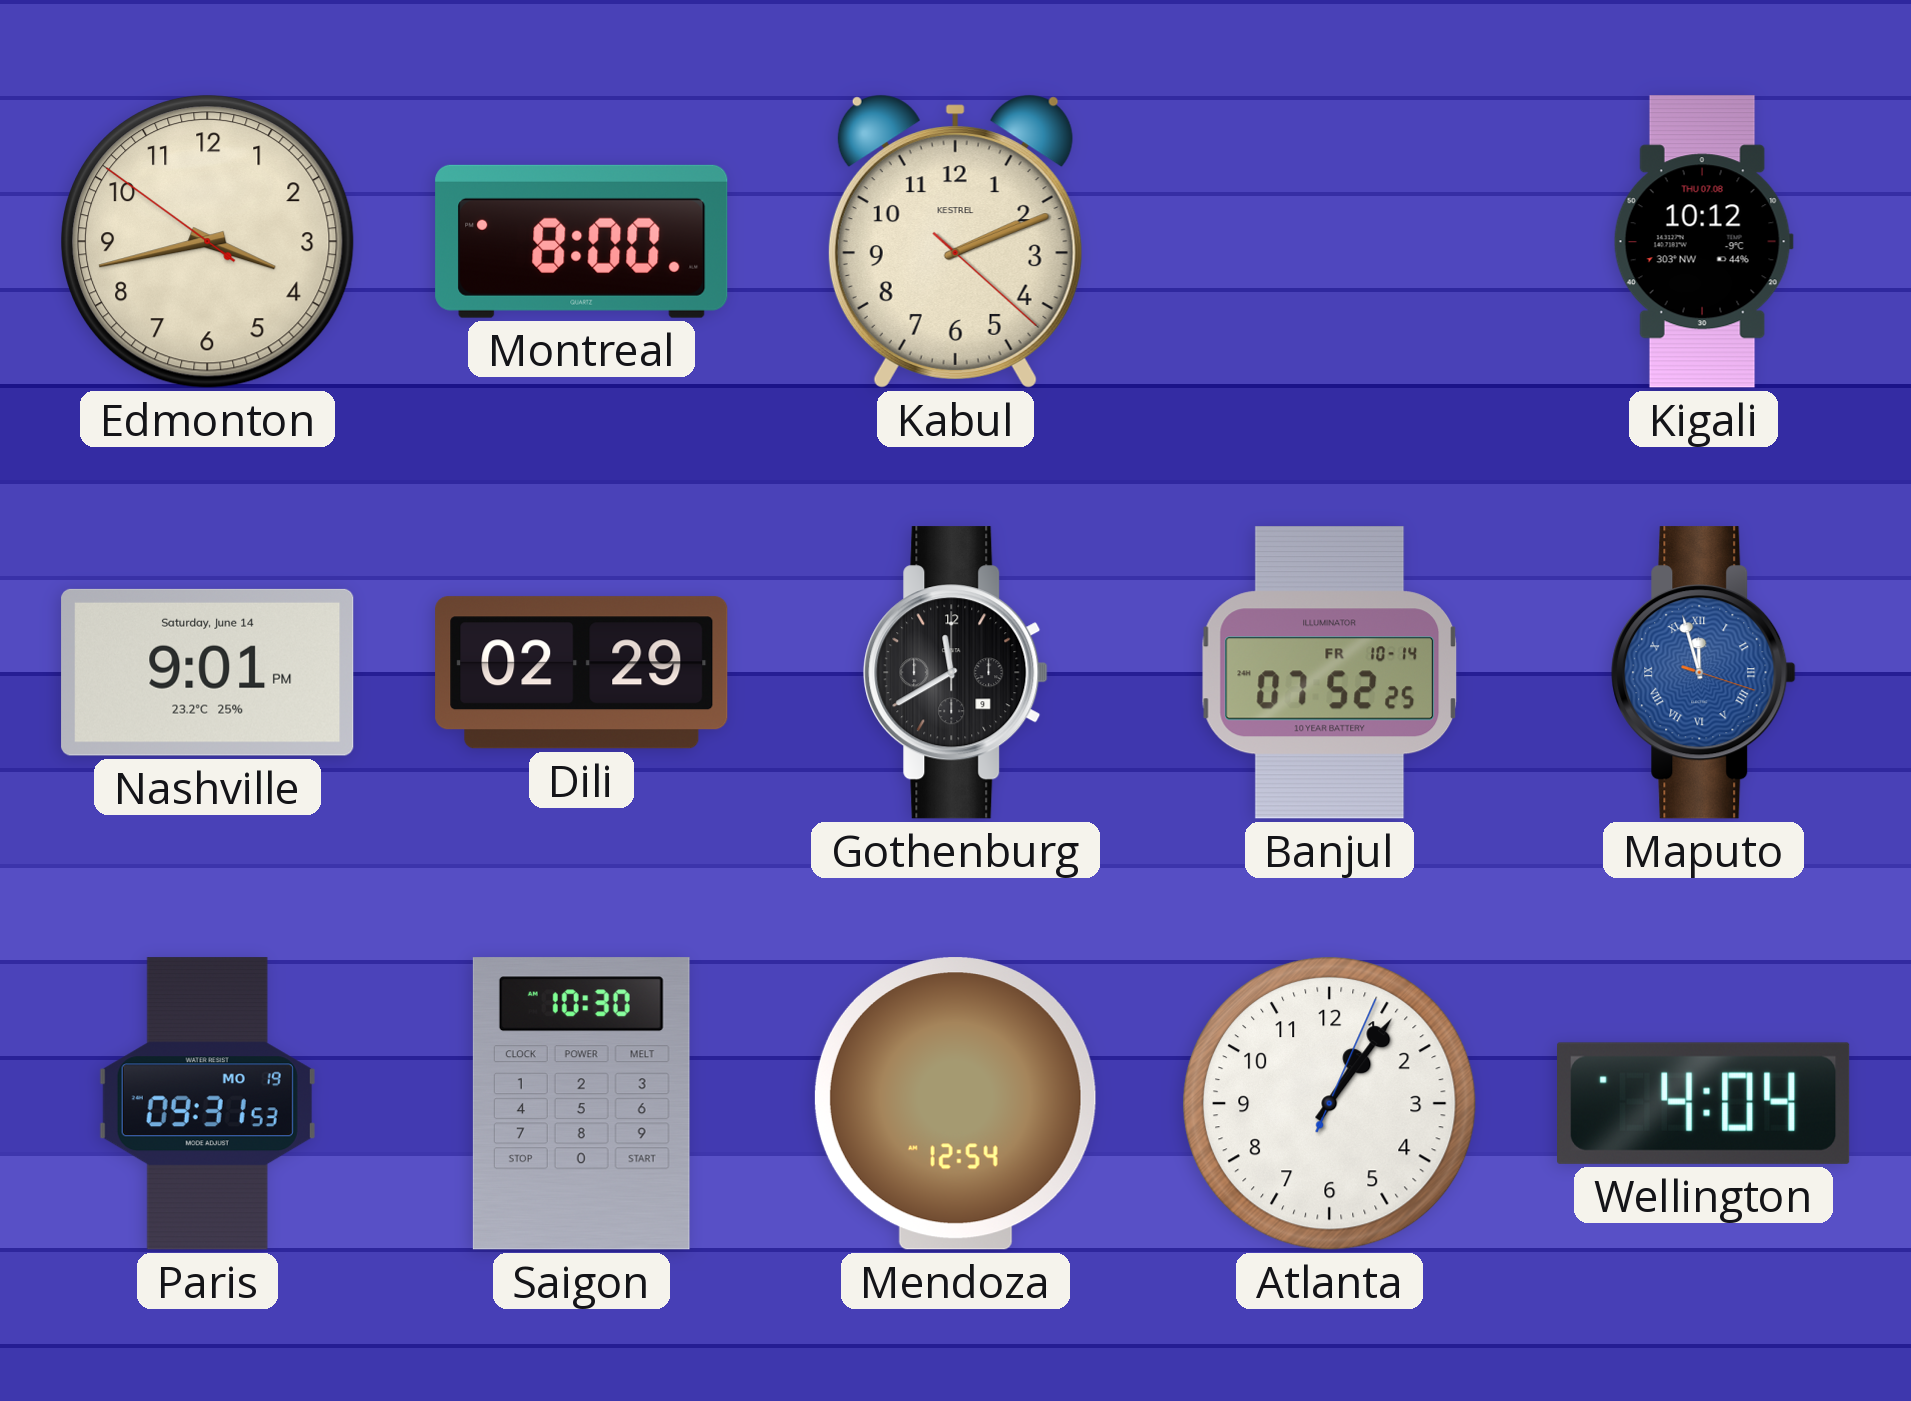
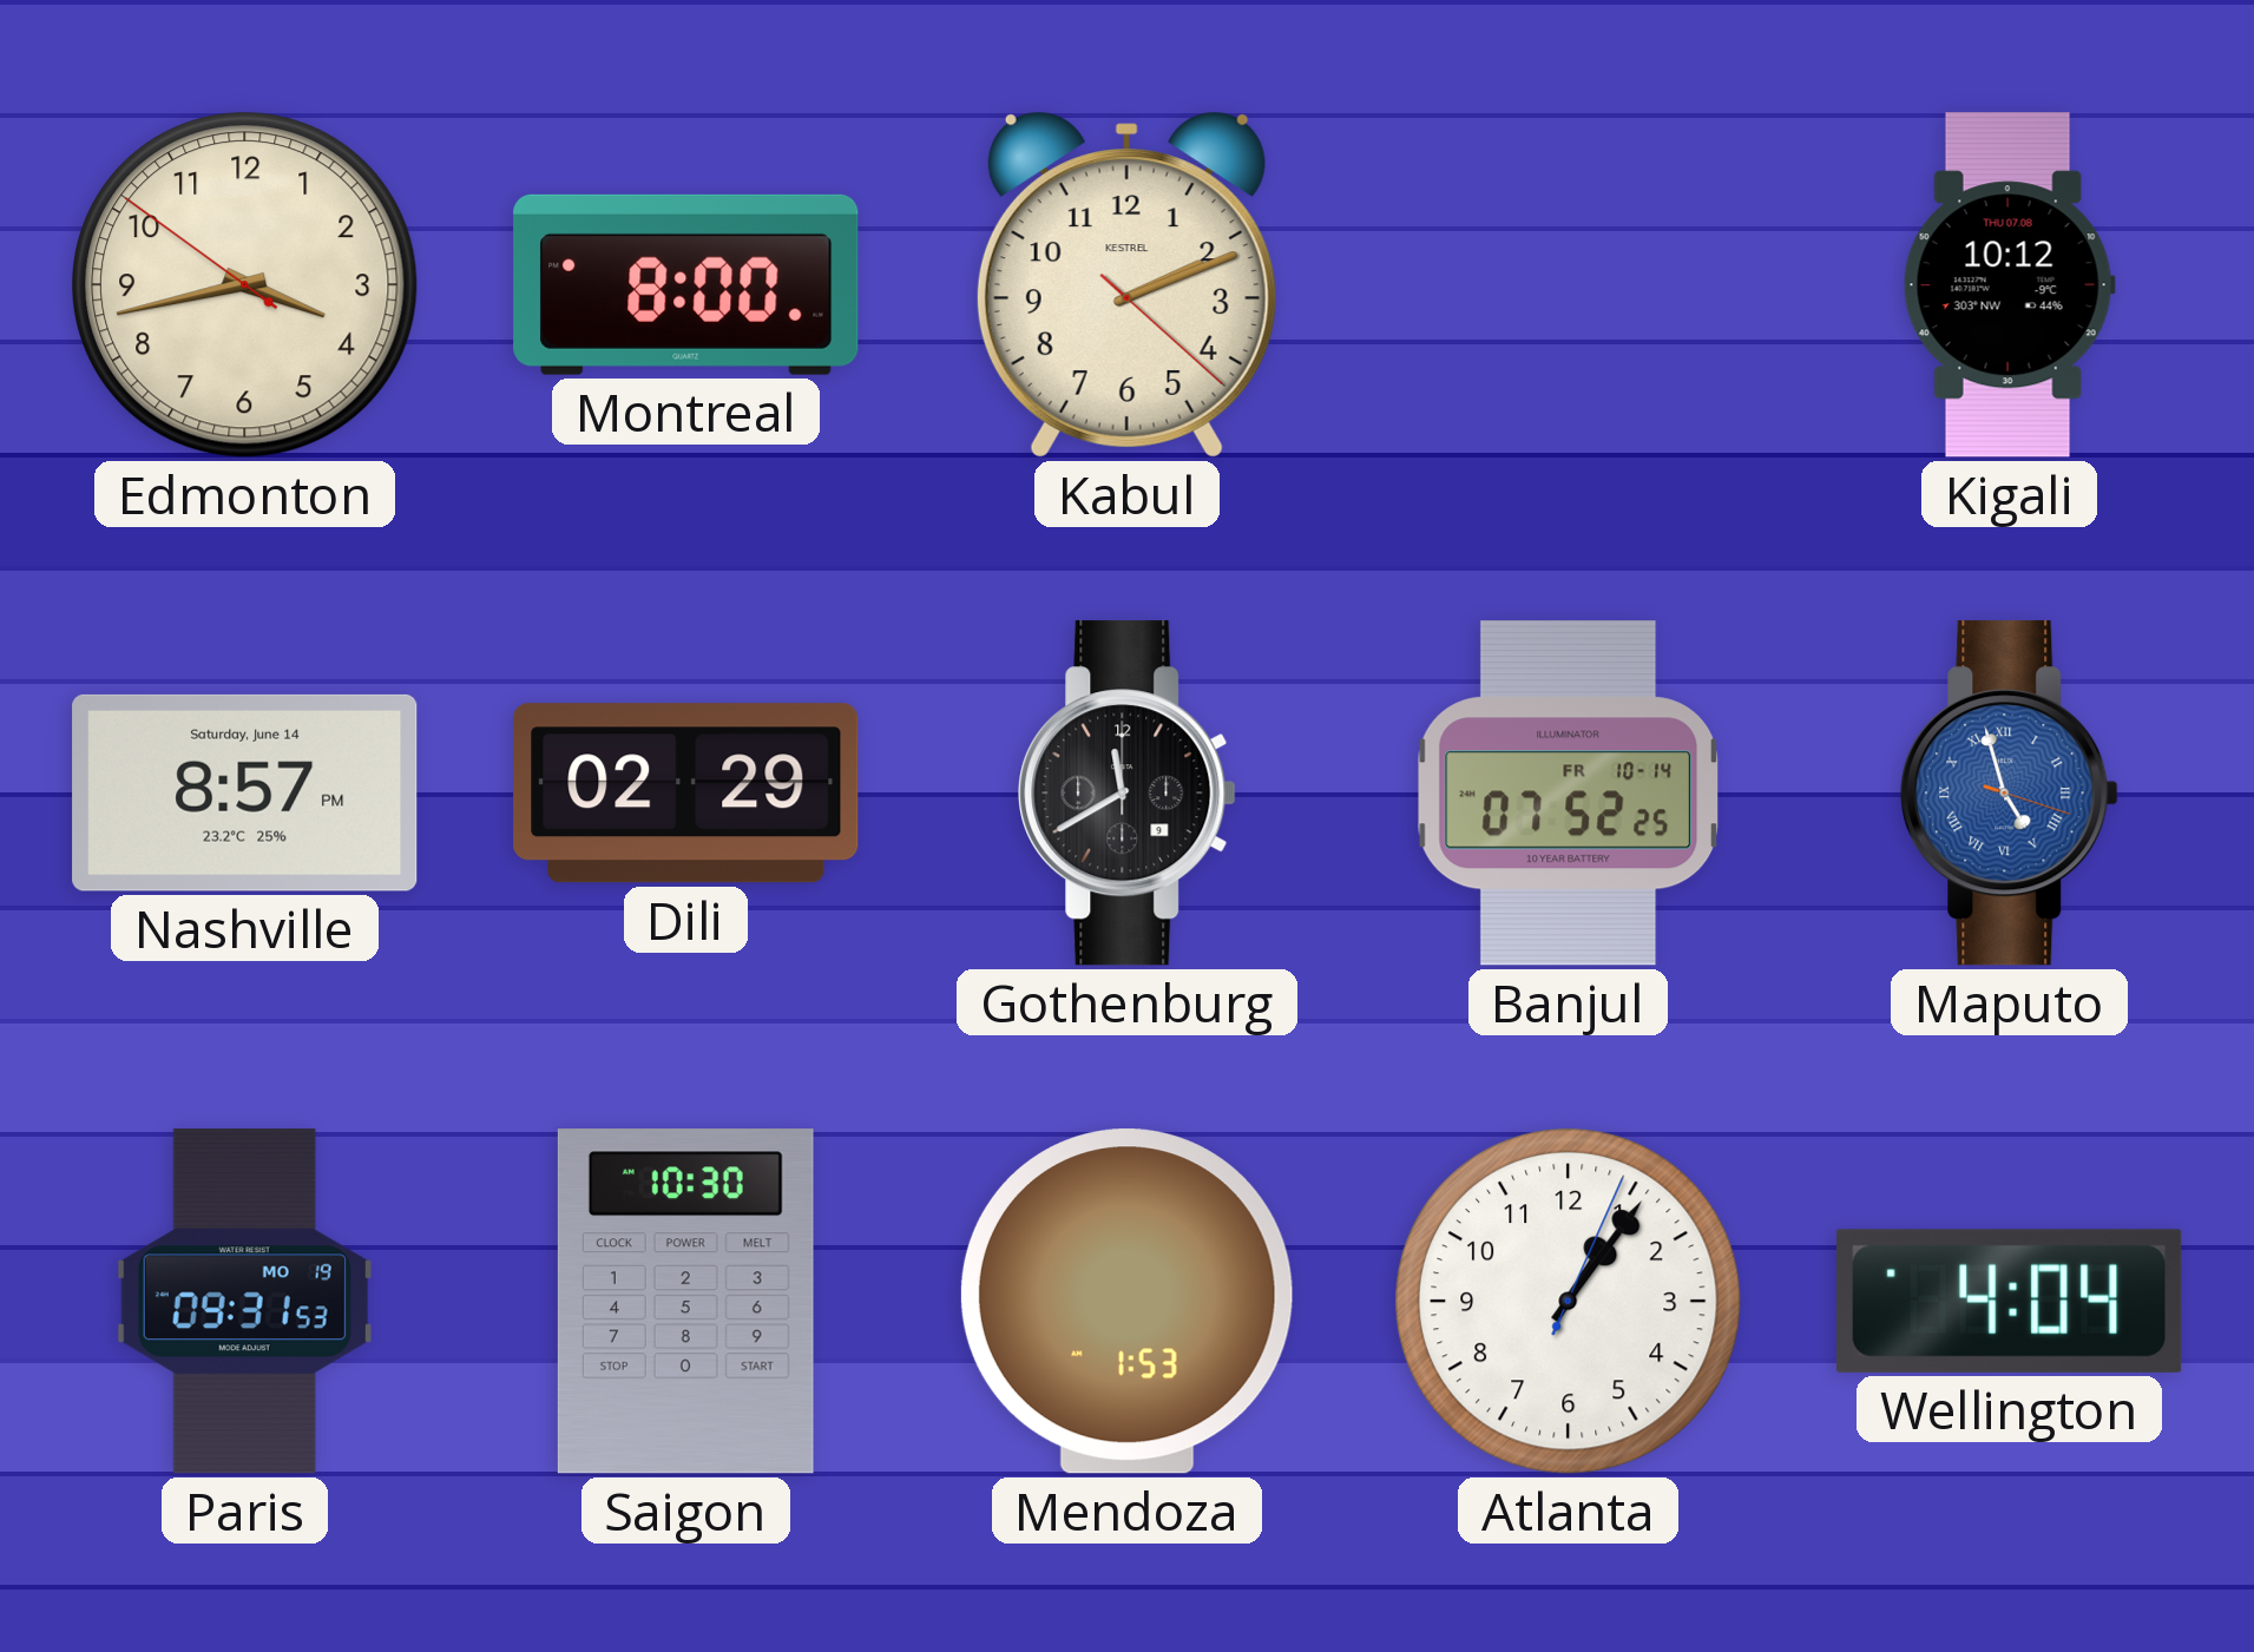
Nashville: 9:01 -> 8:57
Maputo: 11:57 -> 4:57
Mendoza: 12:54 -> 1:53
